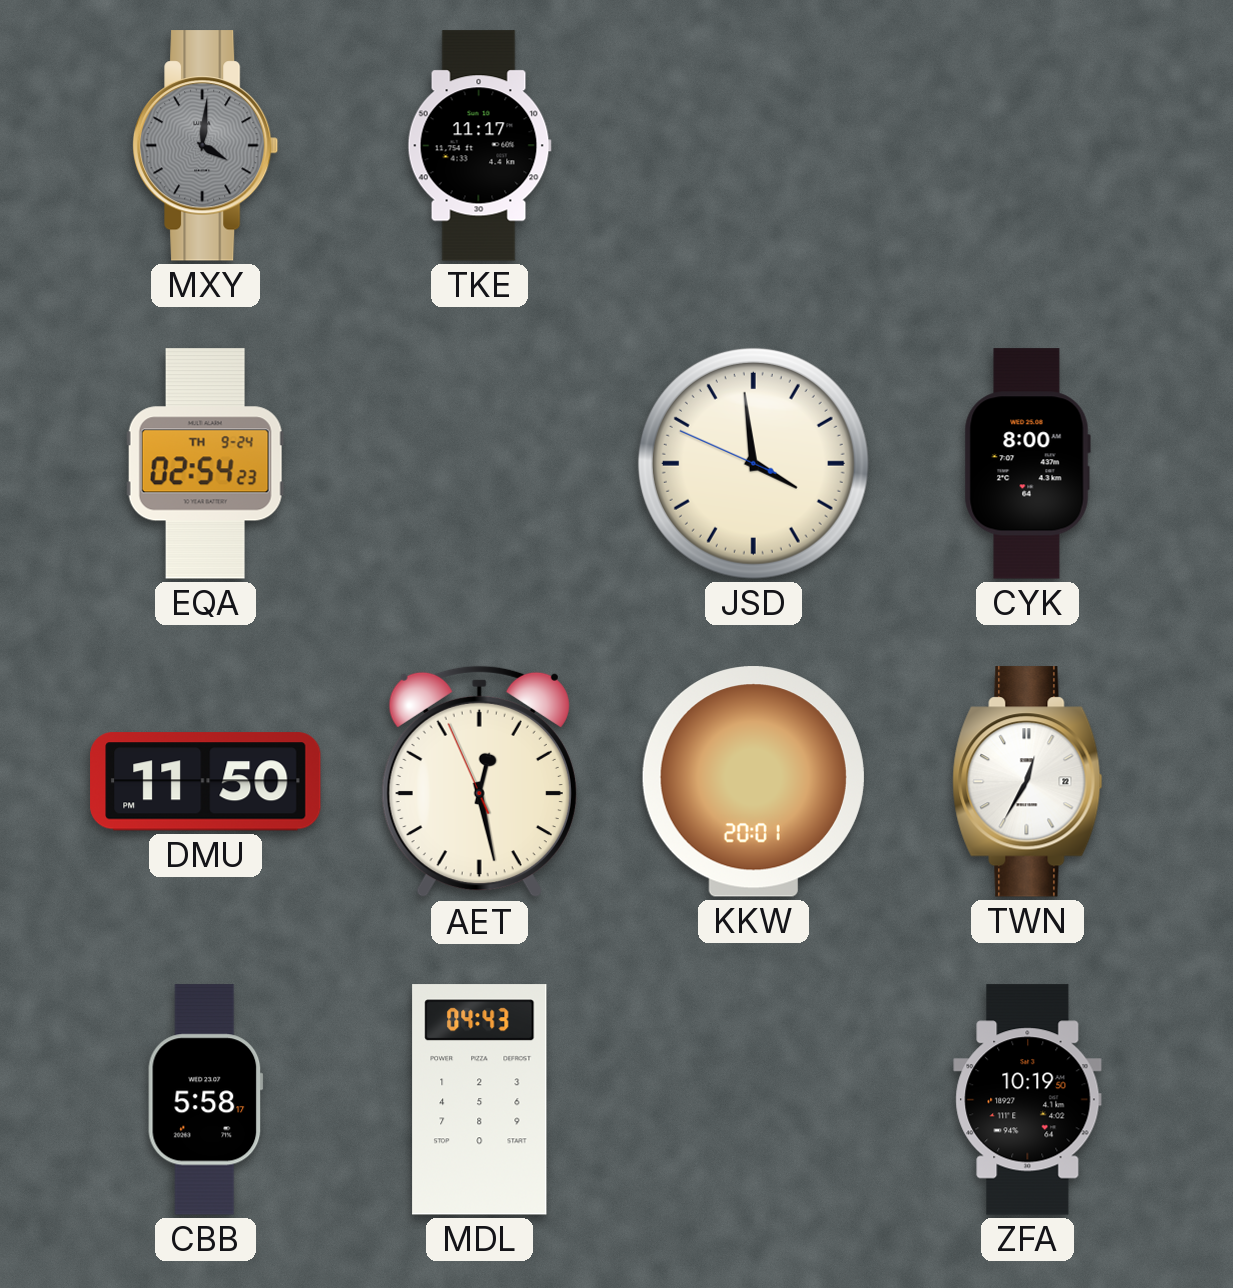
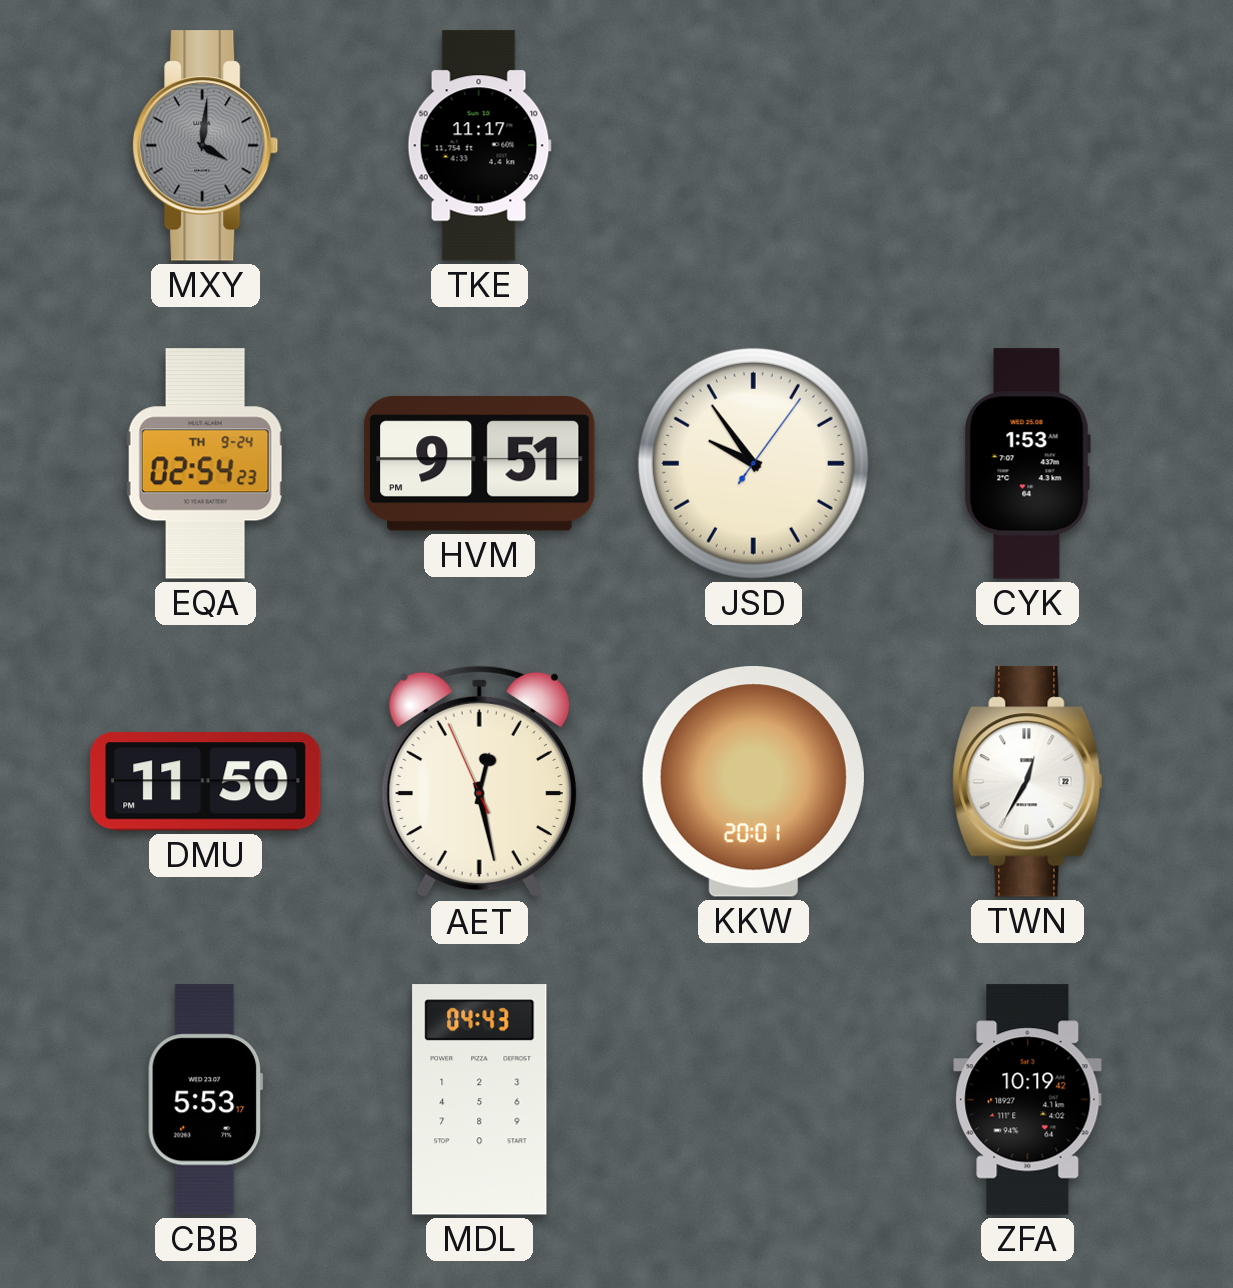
HVM: none -> 9:51
JSD: 3:58 -> 9:54
CYK: 8:00 -> 1:53
CBB: 5:58 -> 5:53
ZFA: 10:19:50 -> 10:19:42
